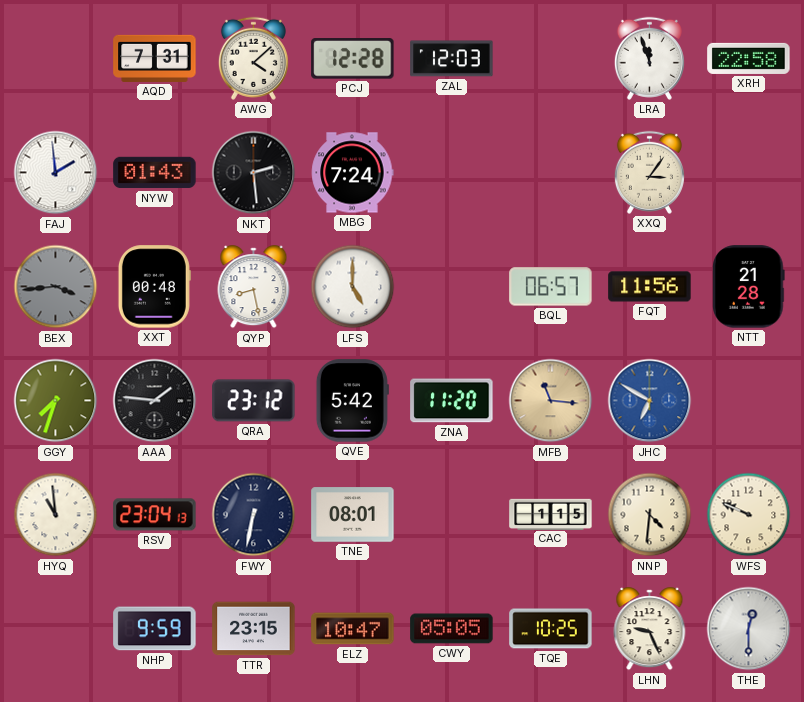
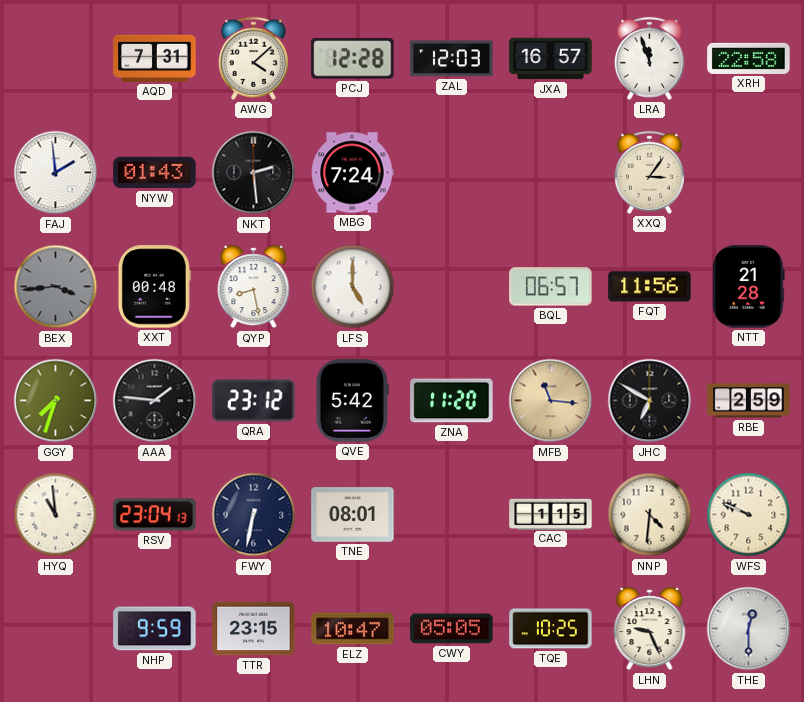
JXA: none -> 16:57
JHC dial: blue -> black
RBE: none -> 2:59
